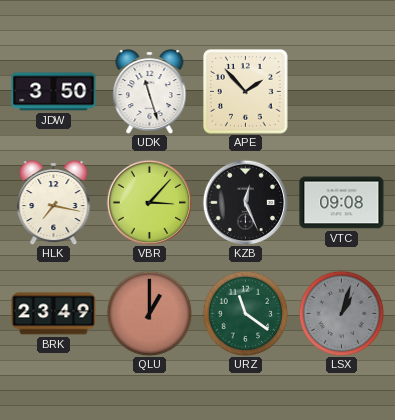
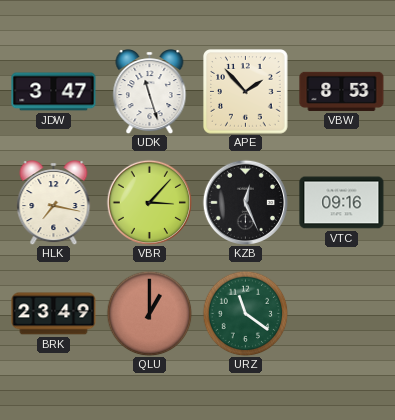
JDW: 3:50 -> 3:47
VBW: none -> 8:53
VTC: 09:08 -> 09:16
LSX: 1:03 -> none
